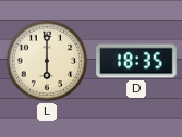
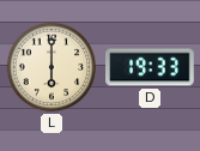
D: 18:35 -> 19:33
